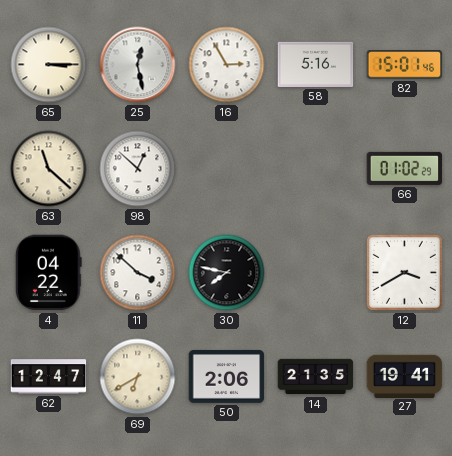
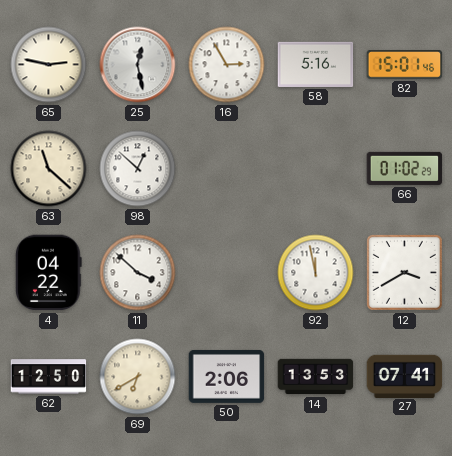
65: 3:15 -> 2:47
30: 7:47 -> none
92: none -> 11:58
62: 12:47 -> 12:50
14: 21:35 -> 13:53
27: 19:41 -> 07:41
